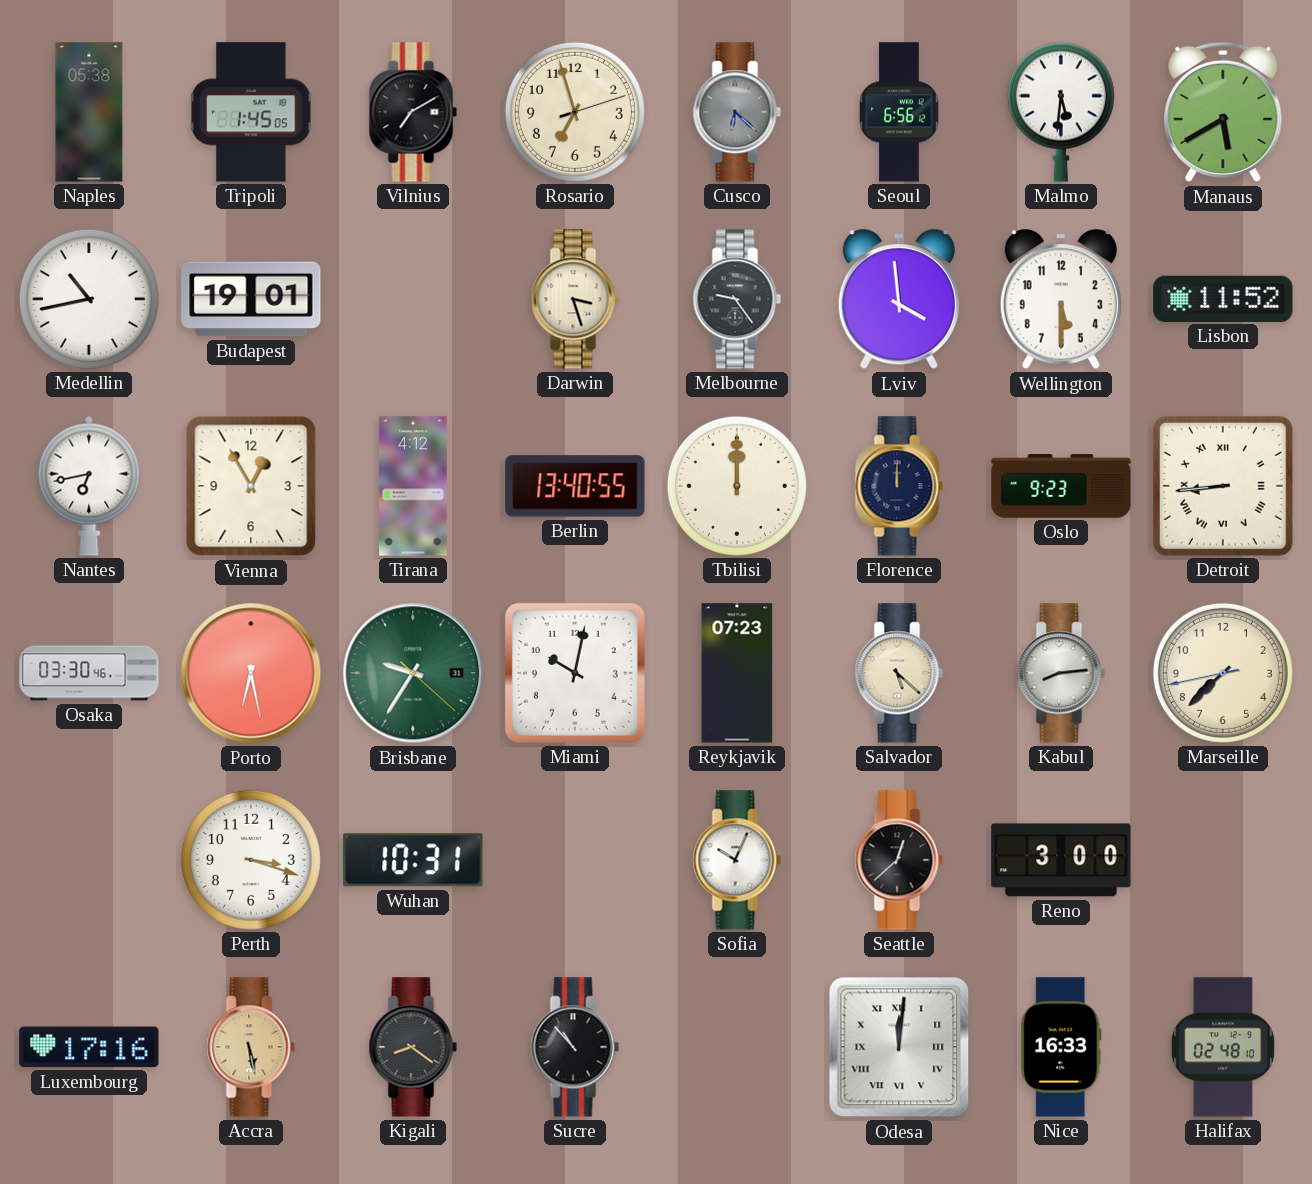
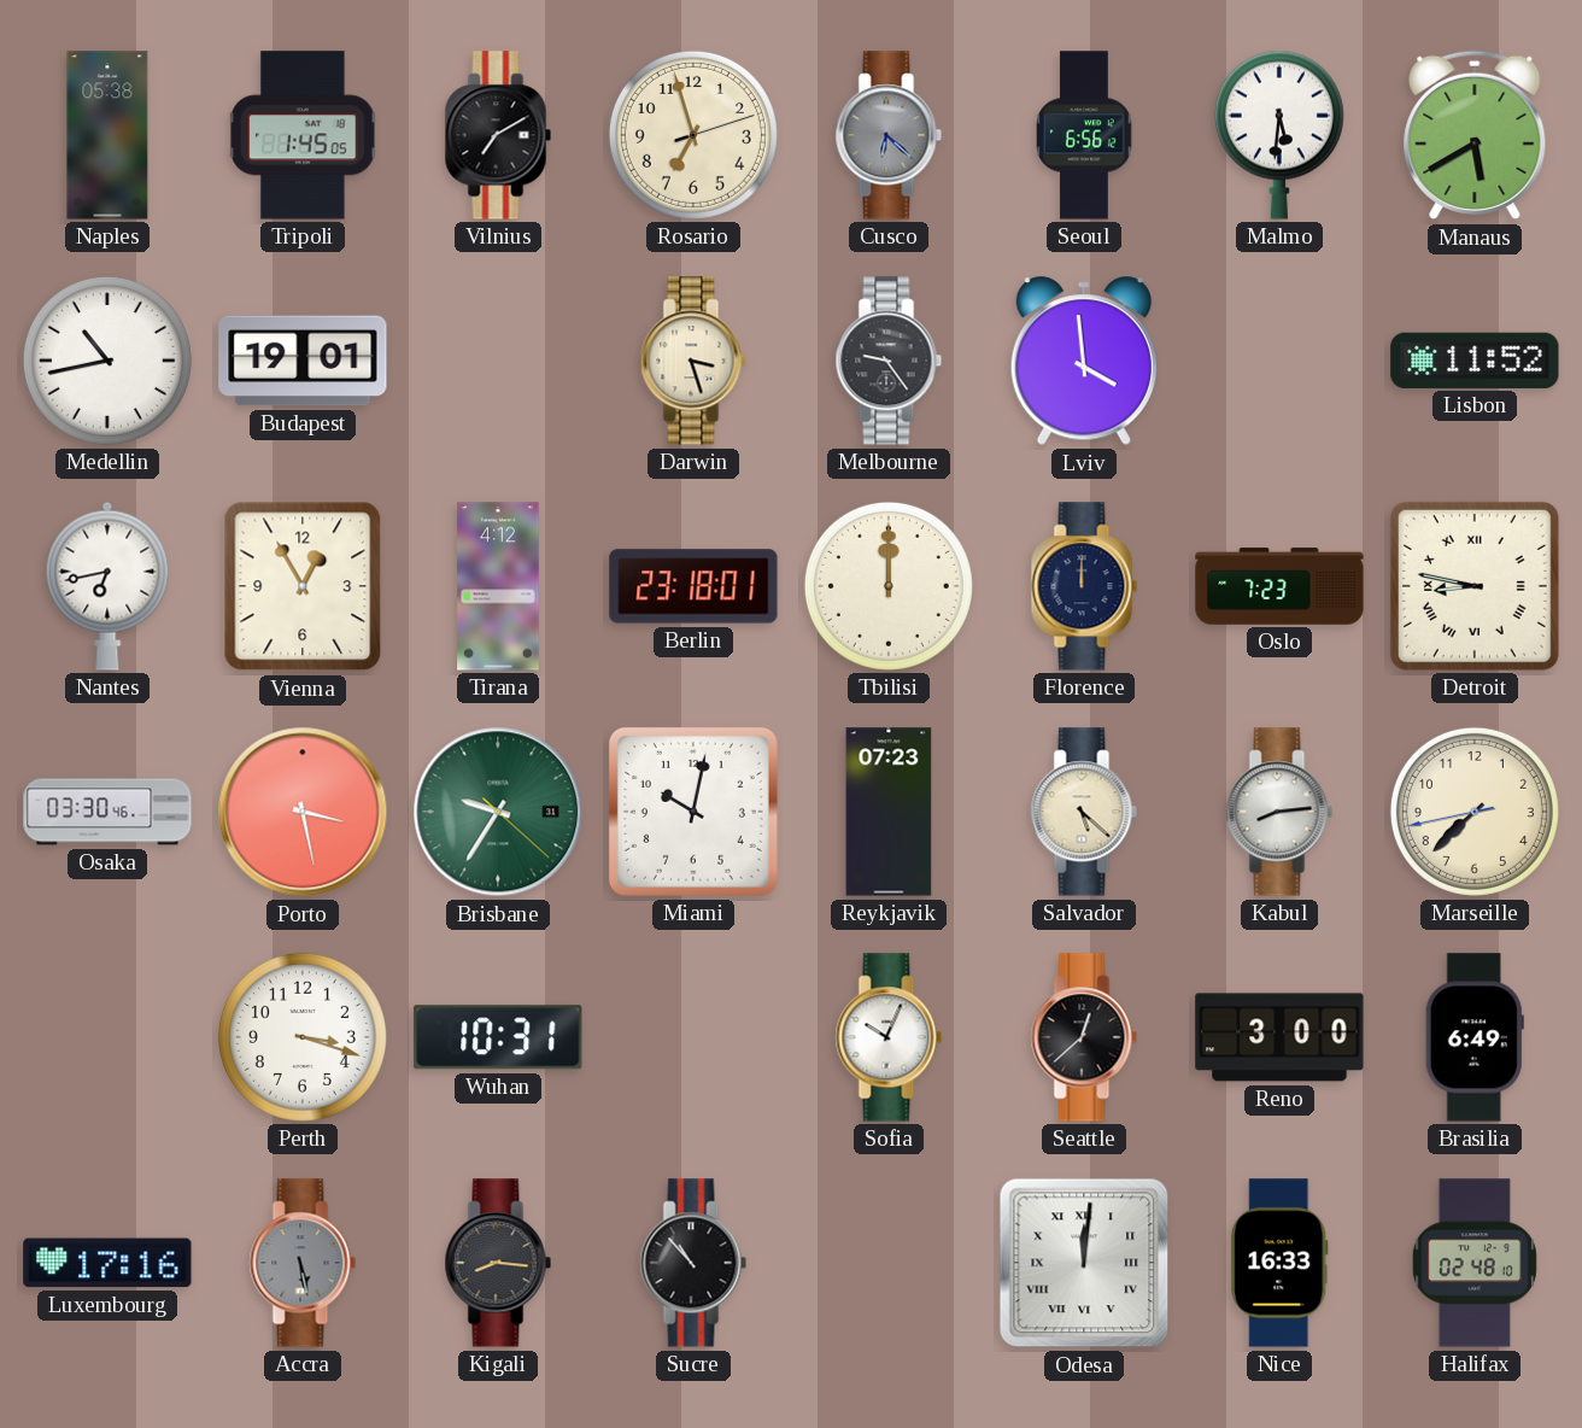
Wellington: 5:30 -> none
Berlin: 13:40 -> 23:18
Oslo: 9:23 -> 7:23
Detroit: 8:44 -> 8:47
Porto: 6:28 -> 3:28
Brasilia: none -> 6:49
Accra dial: champagne -> grey
Kigali: 8:21 -> 8:16
